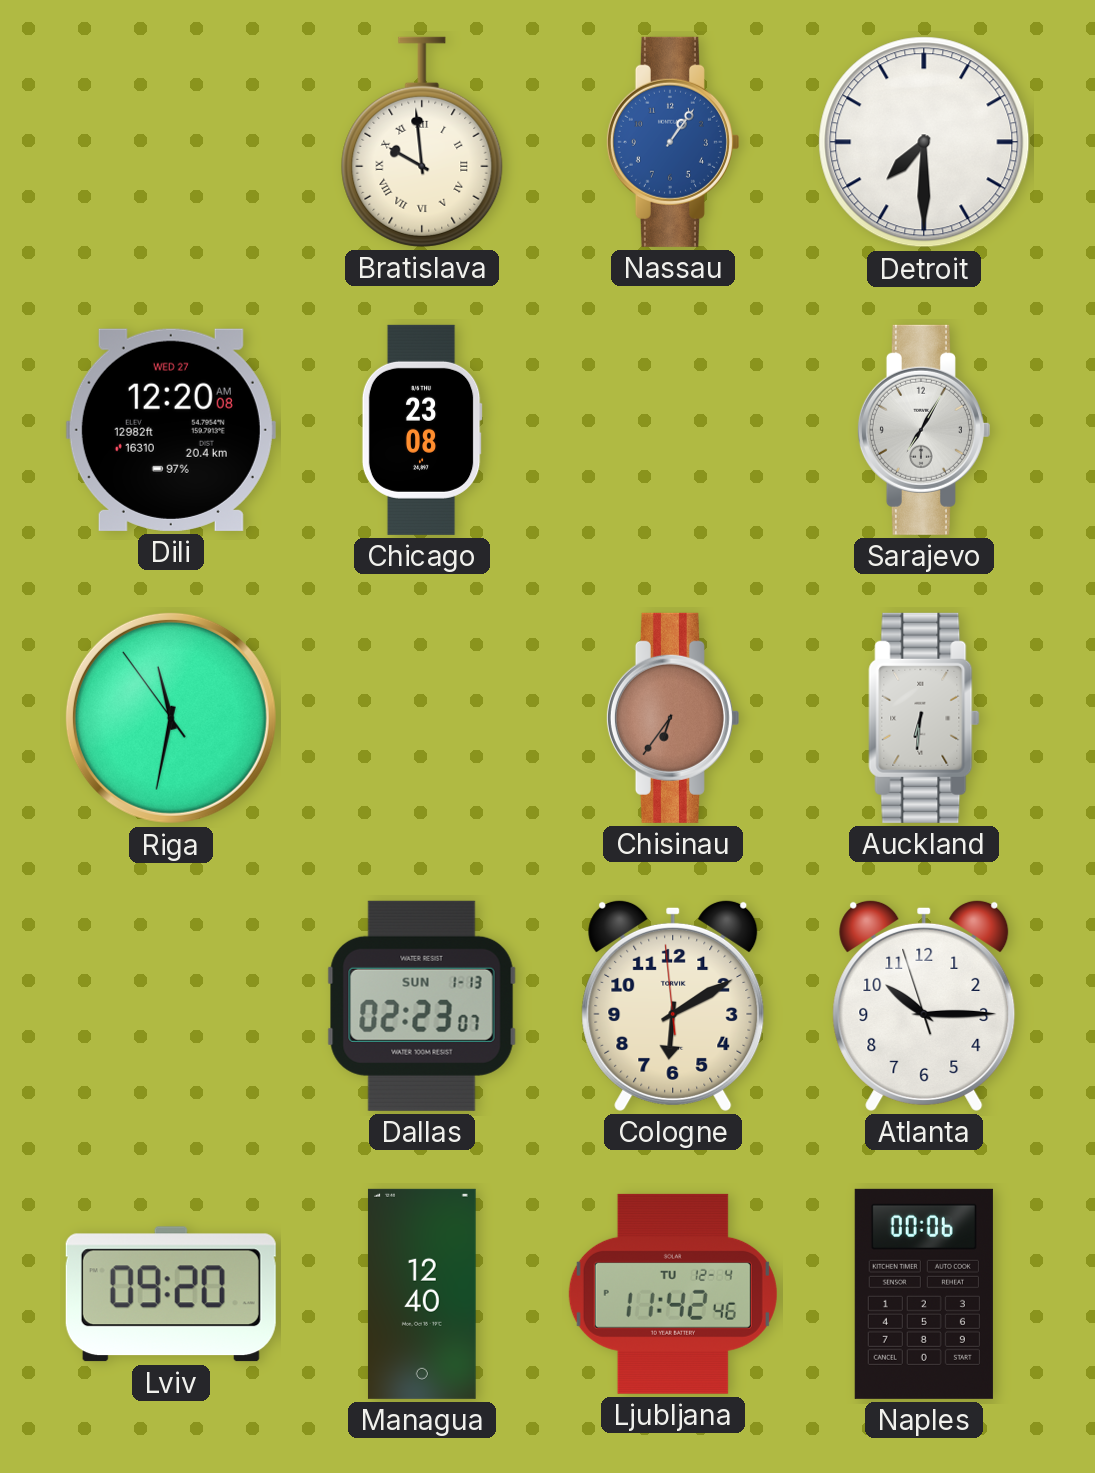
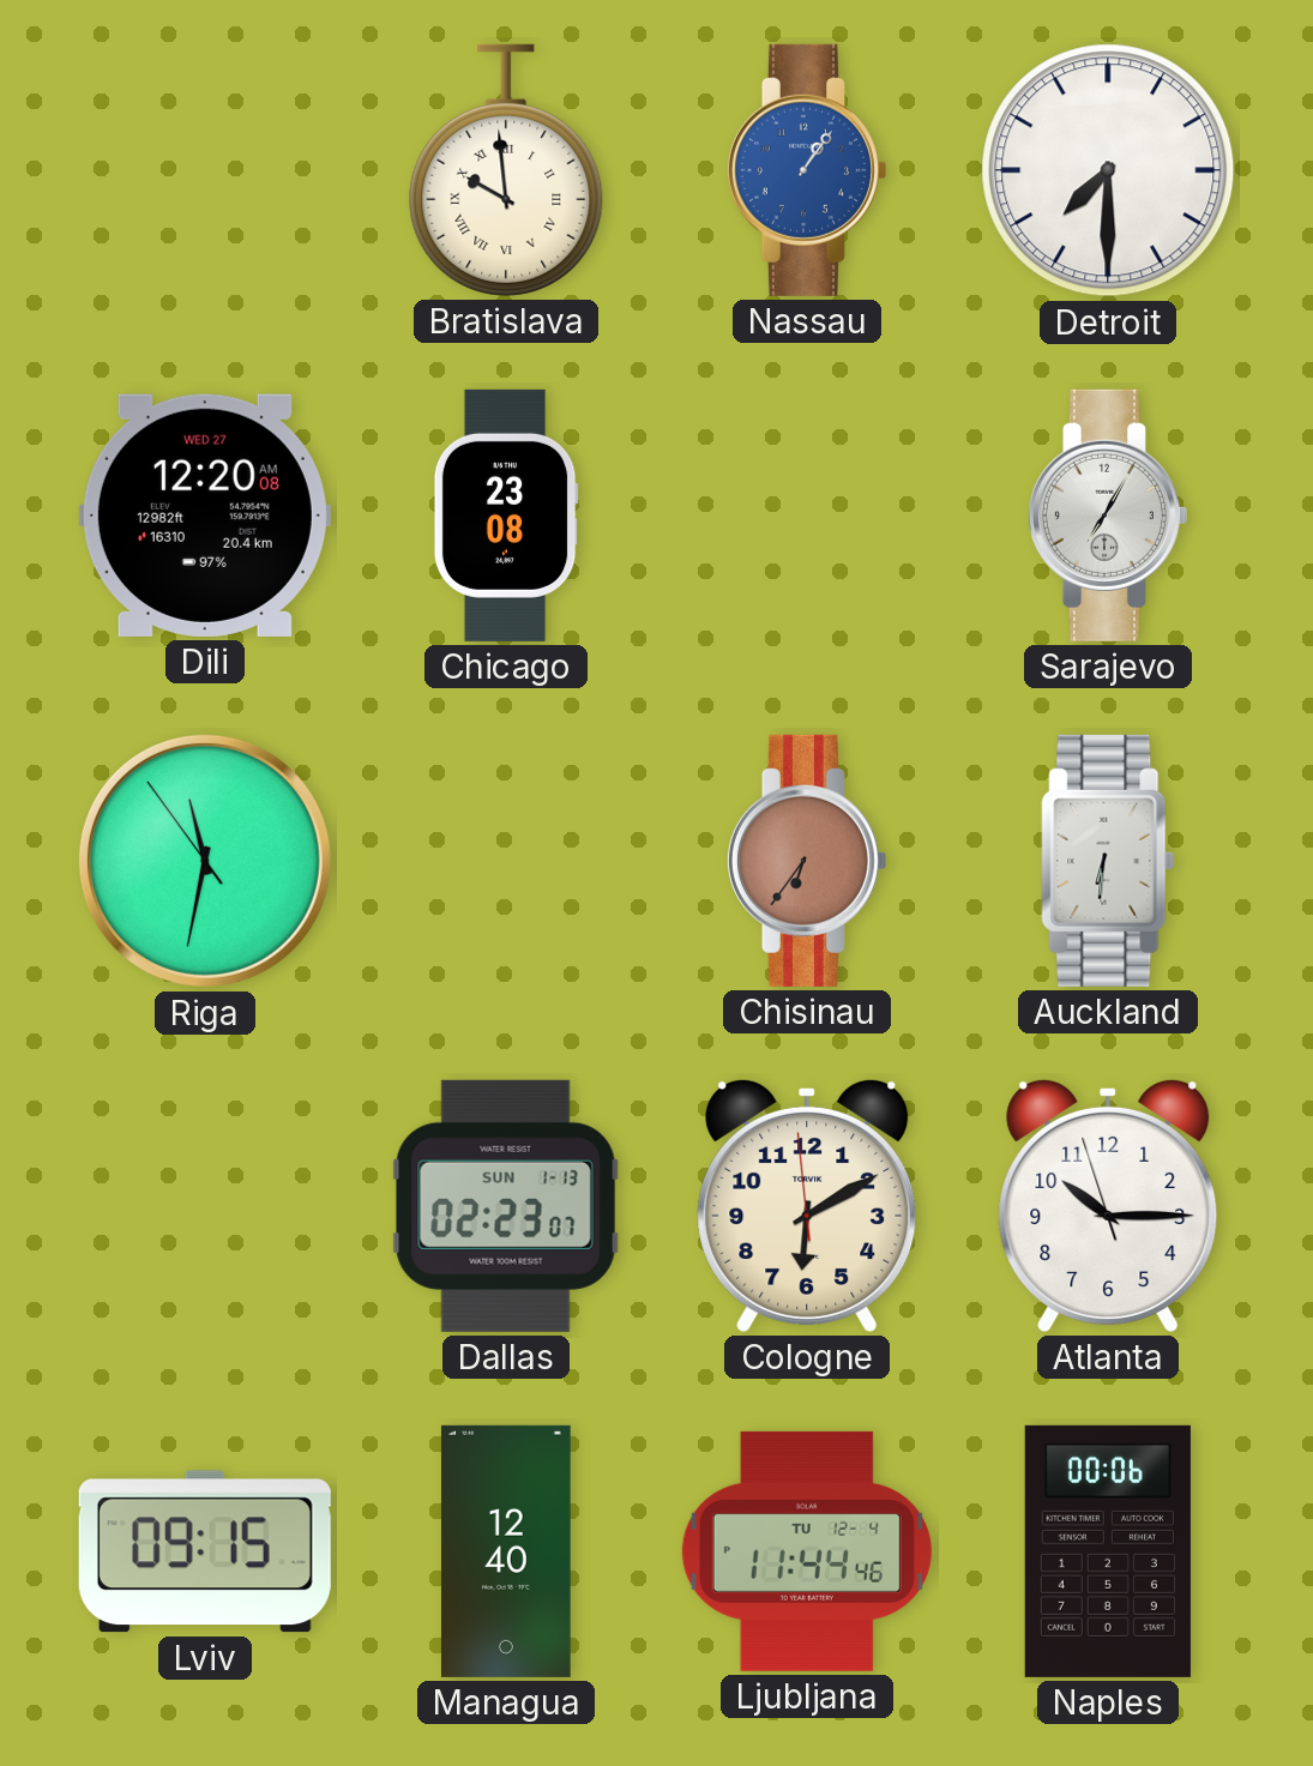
Lviv: 09:20 -> 09:15
Ljubljana: 11:42 -> 11:44
